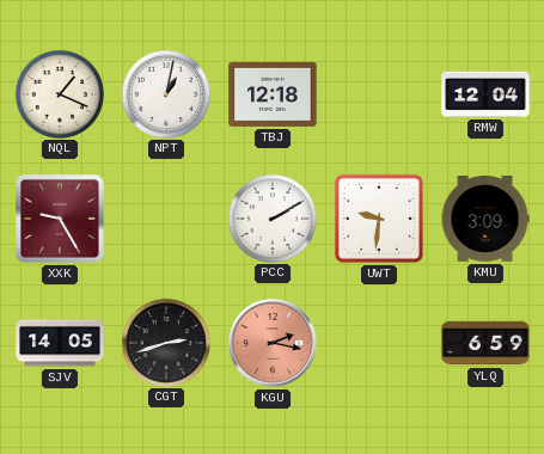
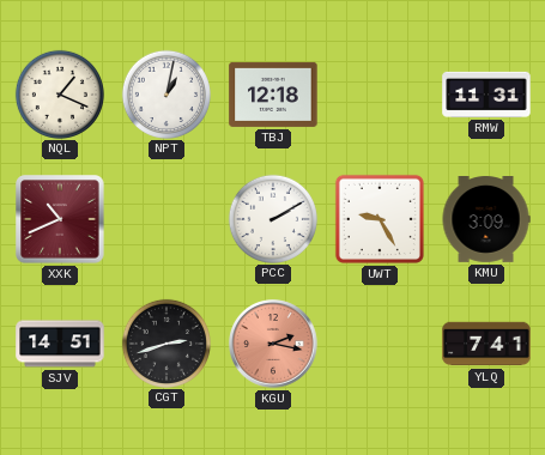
RMW: 12:04 -> 11:31
XXK: 9:25 -> 10:41
UWT: 9:31 -> 9:25
SJV: 14:05 -> 14:51
YLQ: 6:59 -> 7:41
